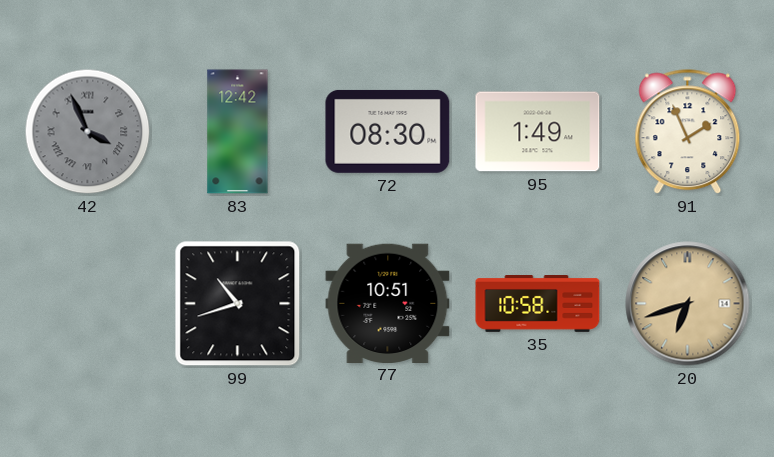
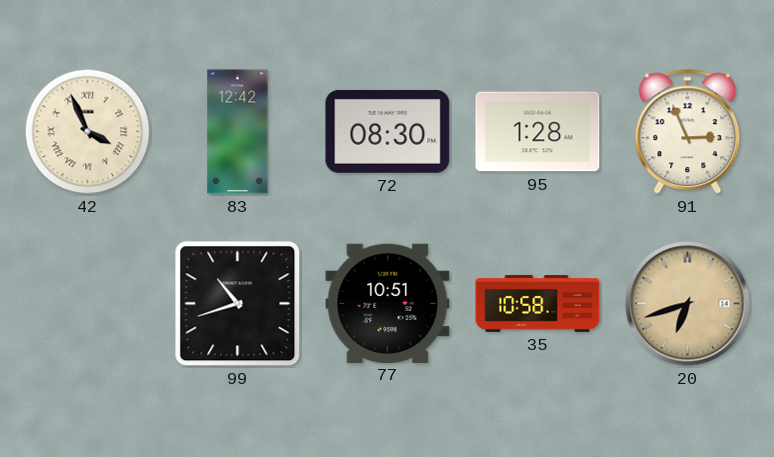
42 dial: grey -> cream
95: 1:49 -> 1:28
91: 1:56 -> 2:56
